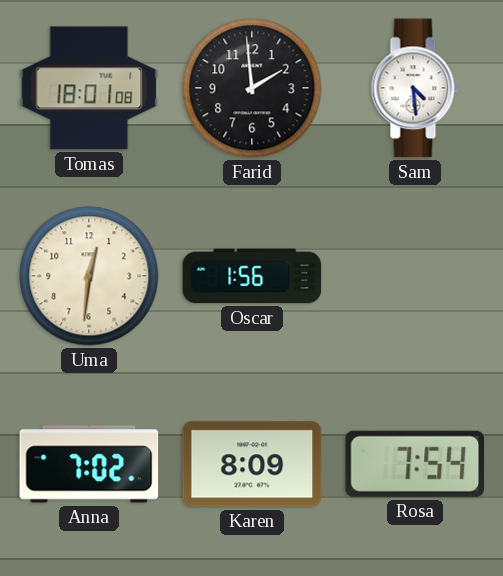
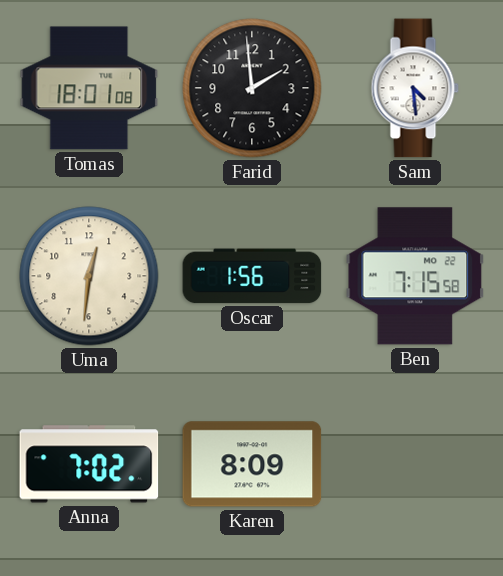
Ben: none -> 7:15
Rosa: 7:54 -> none
